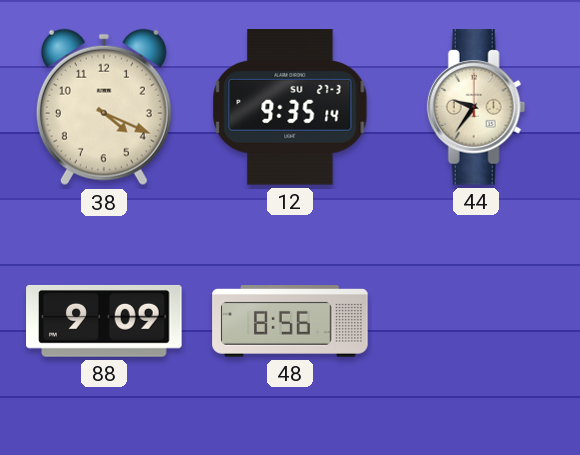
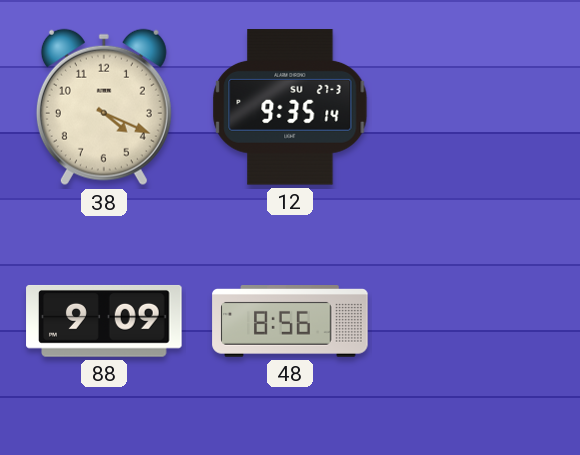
44: 9:36 -> none
